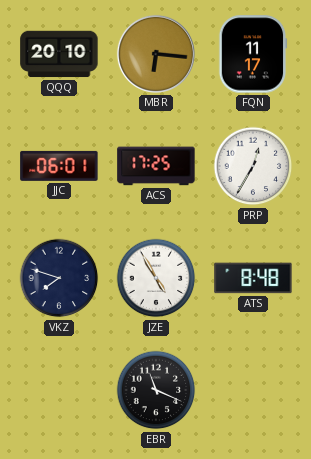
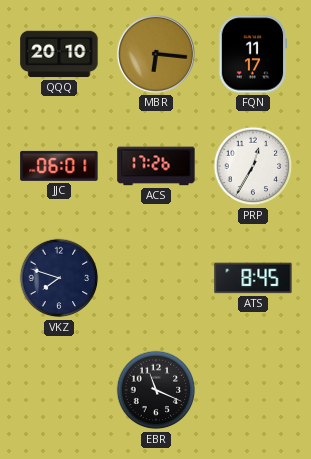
ACS: 17:25 -> 17:26
JZE: 4:55 -> none
ATS: 8:48 -> 8:45
